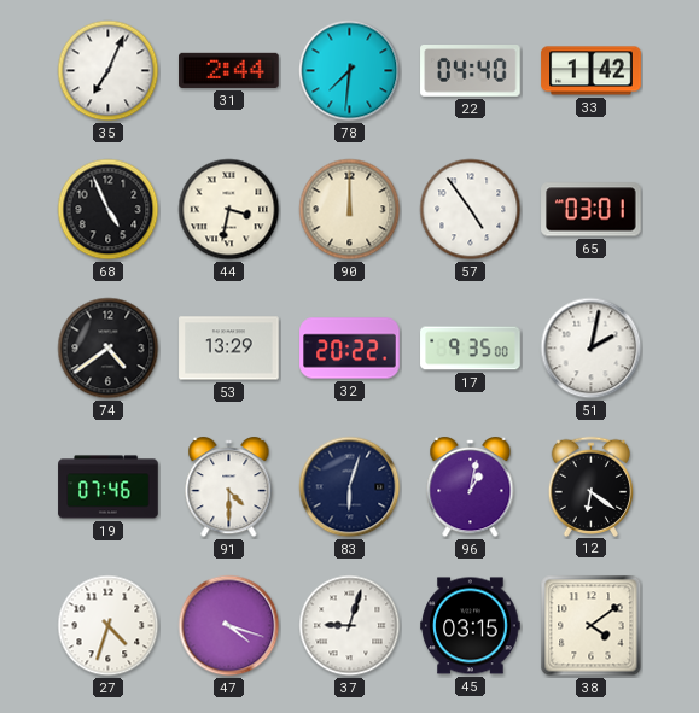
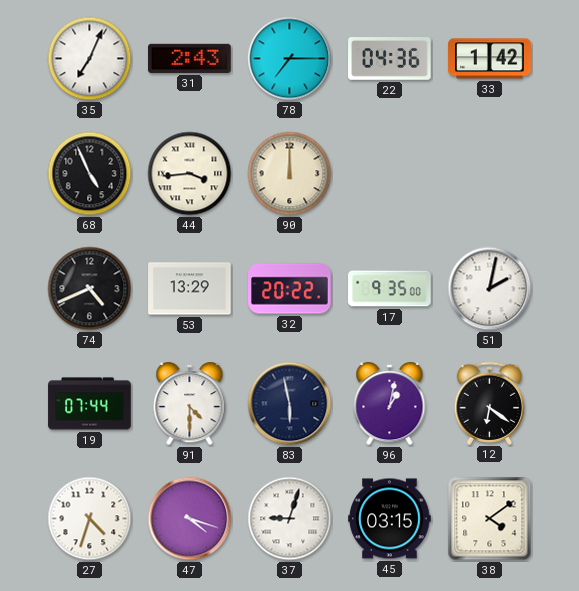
31: 2:44 -> 2:43
78: 7:31 -> 7:15
22: 04:40 -> 04:36
44: 3:32 -> 3:44
57: 4:54 -> none
65: 03:01 -> none
74: 4:39 -> 4:41
19: 07:46 -> 07:44
83: 6:03 -> 5:58
